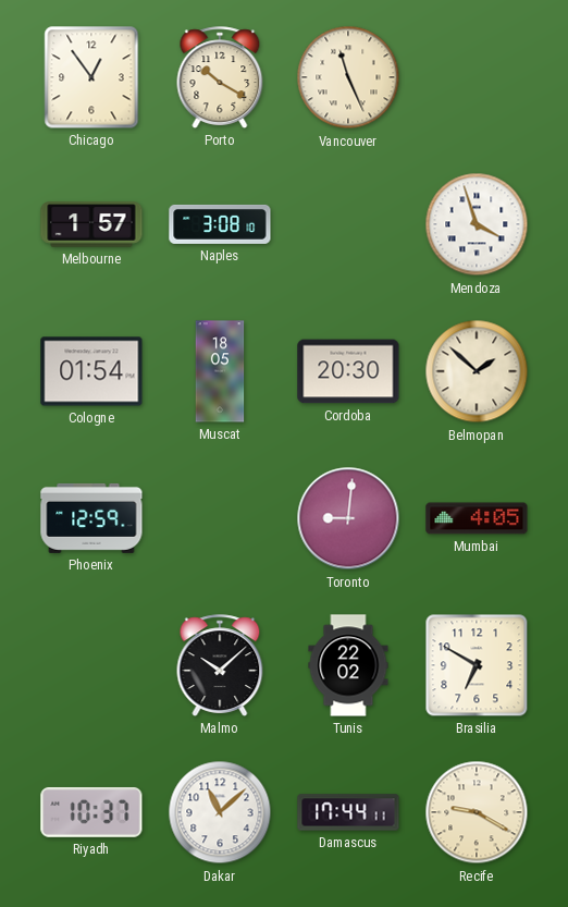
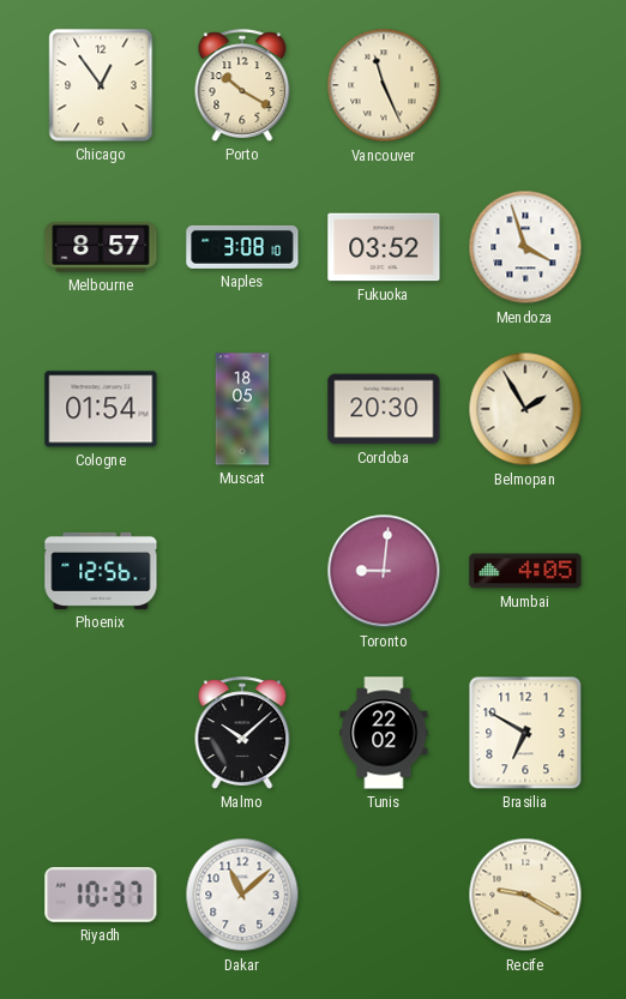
Melbourne: 1:57 -> 8:57
Fukuoka: none -> 03:52
Belmopan: 1:52 -> 1:55
Phoenix: 12:59 -> 12:56
Damascus: 17:44 -> none
